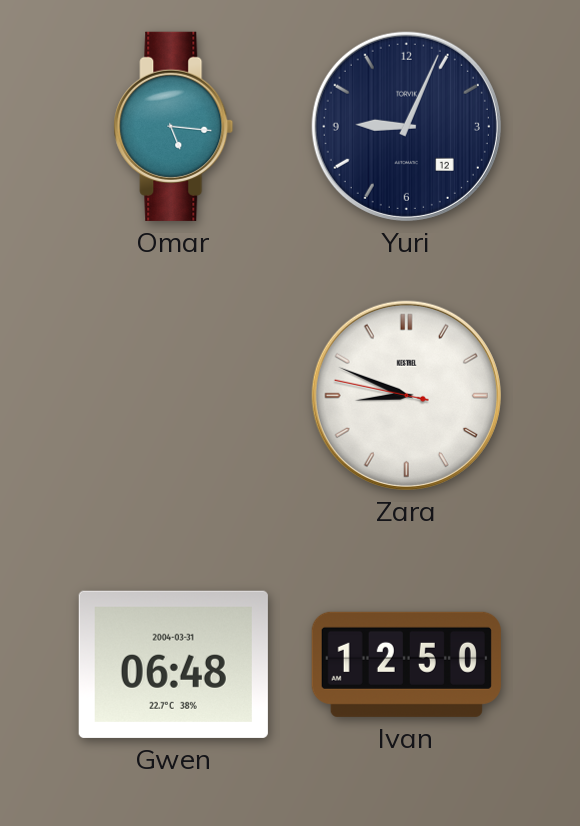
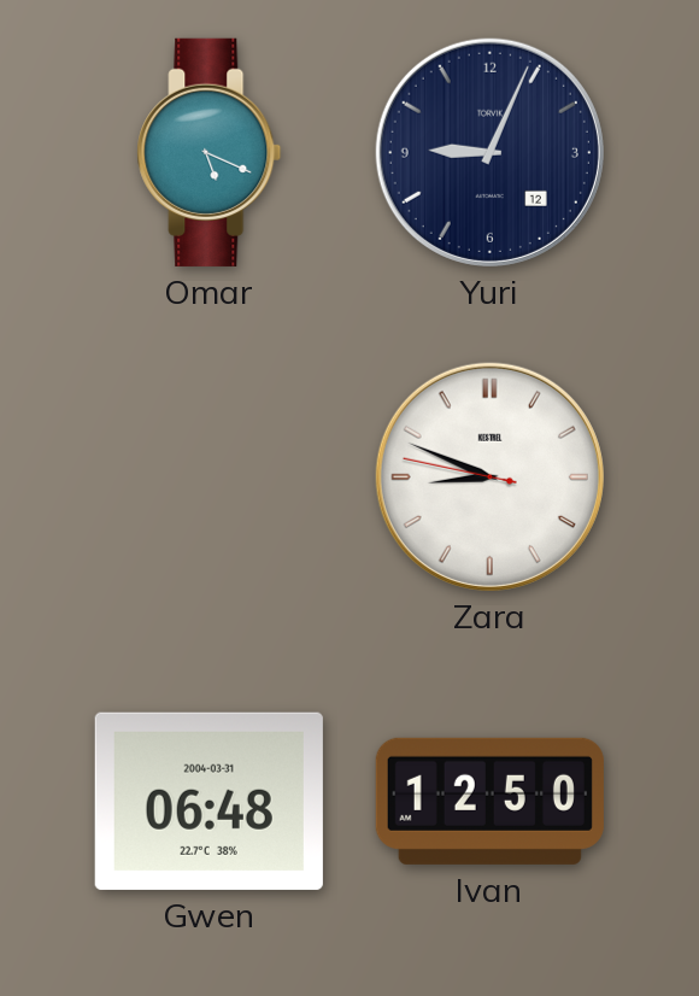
Omar: 5:16 -> 5:19
